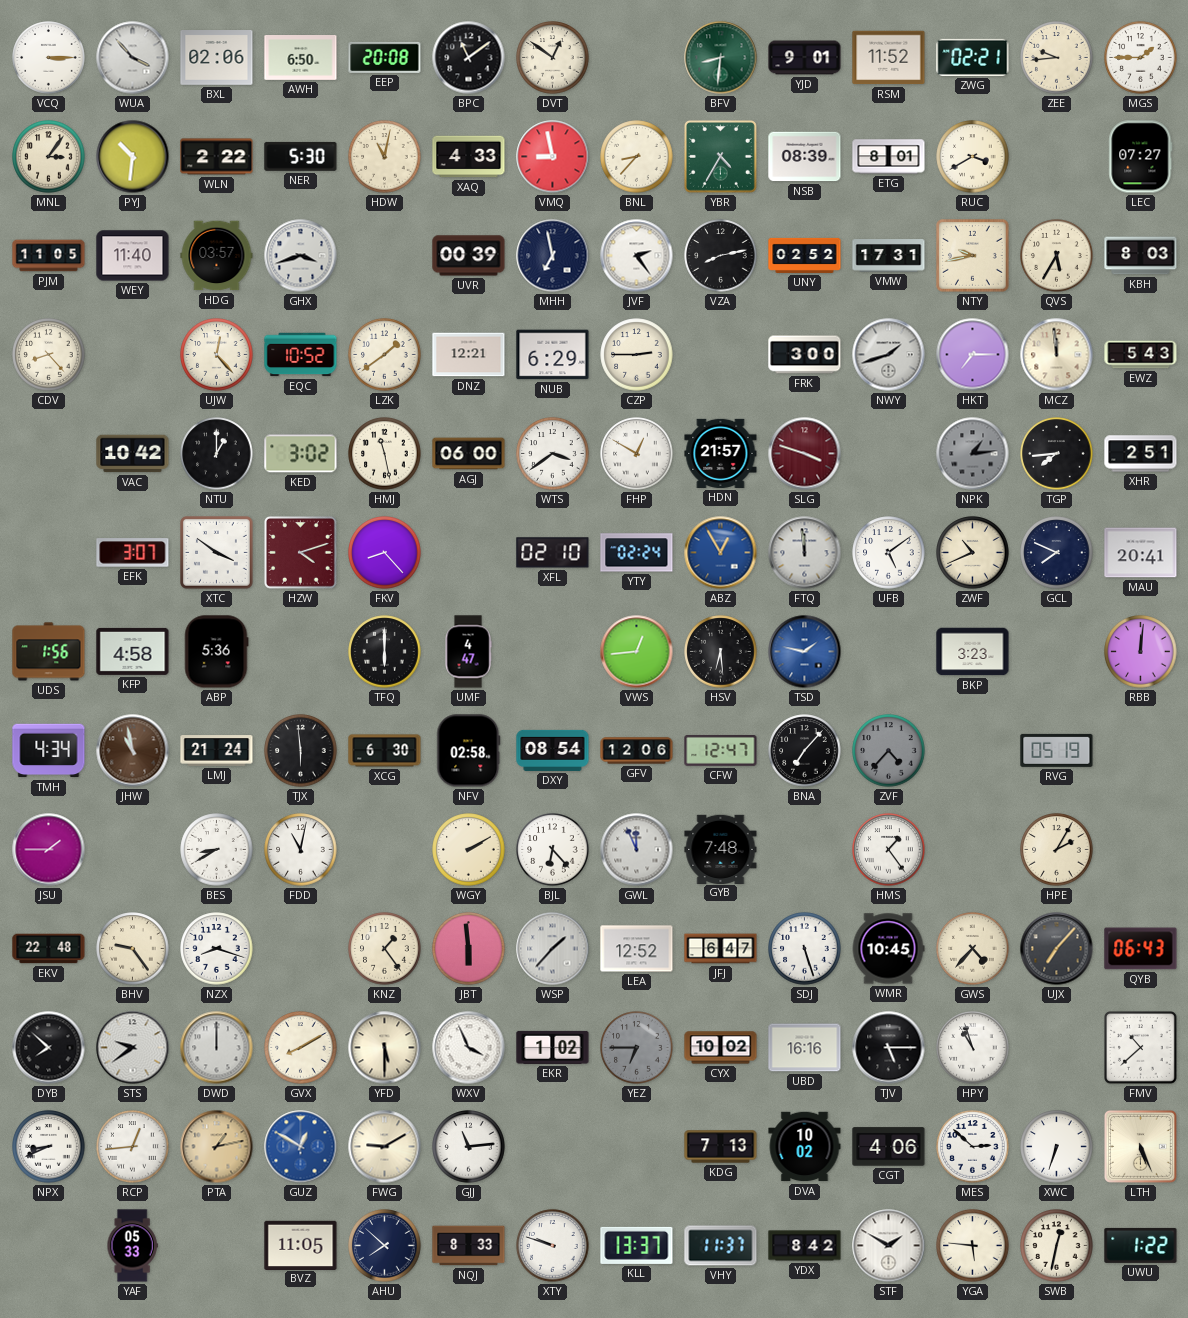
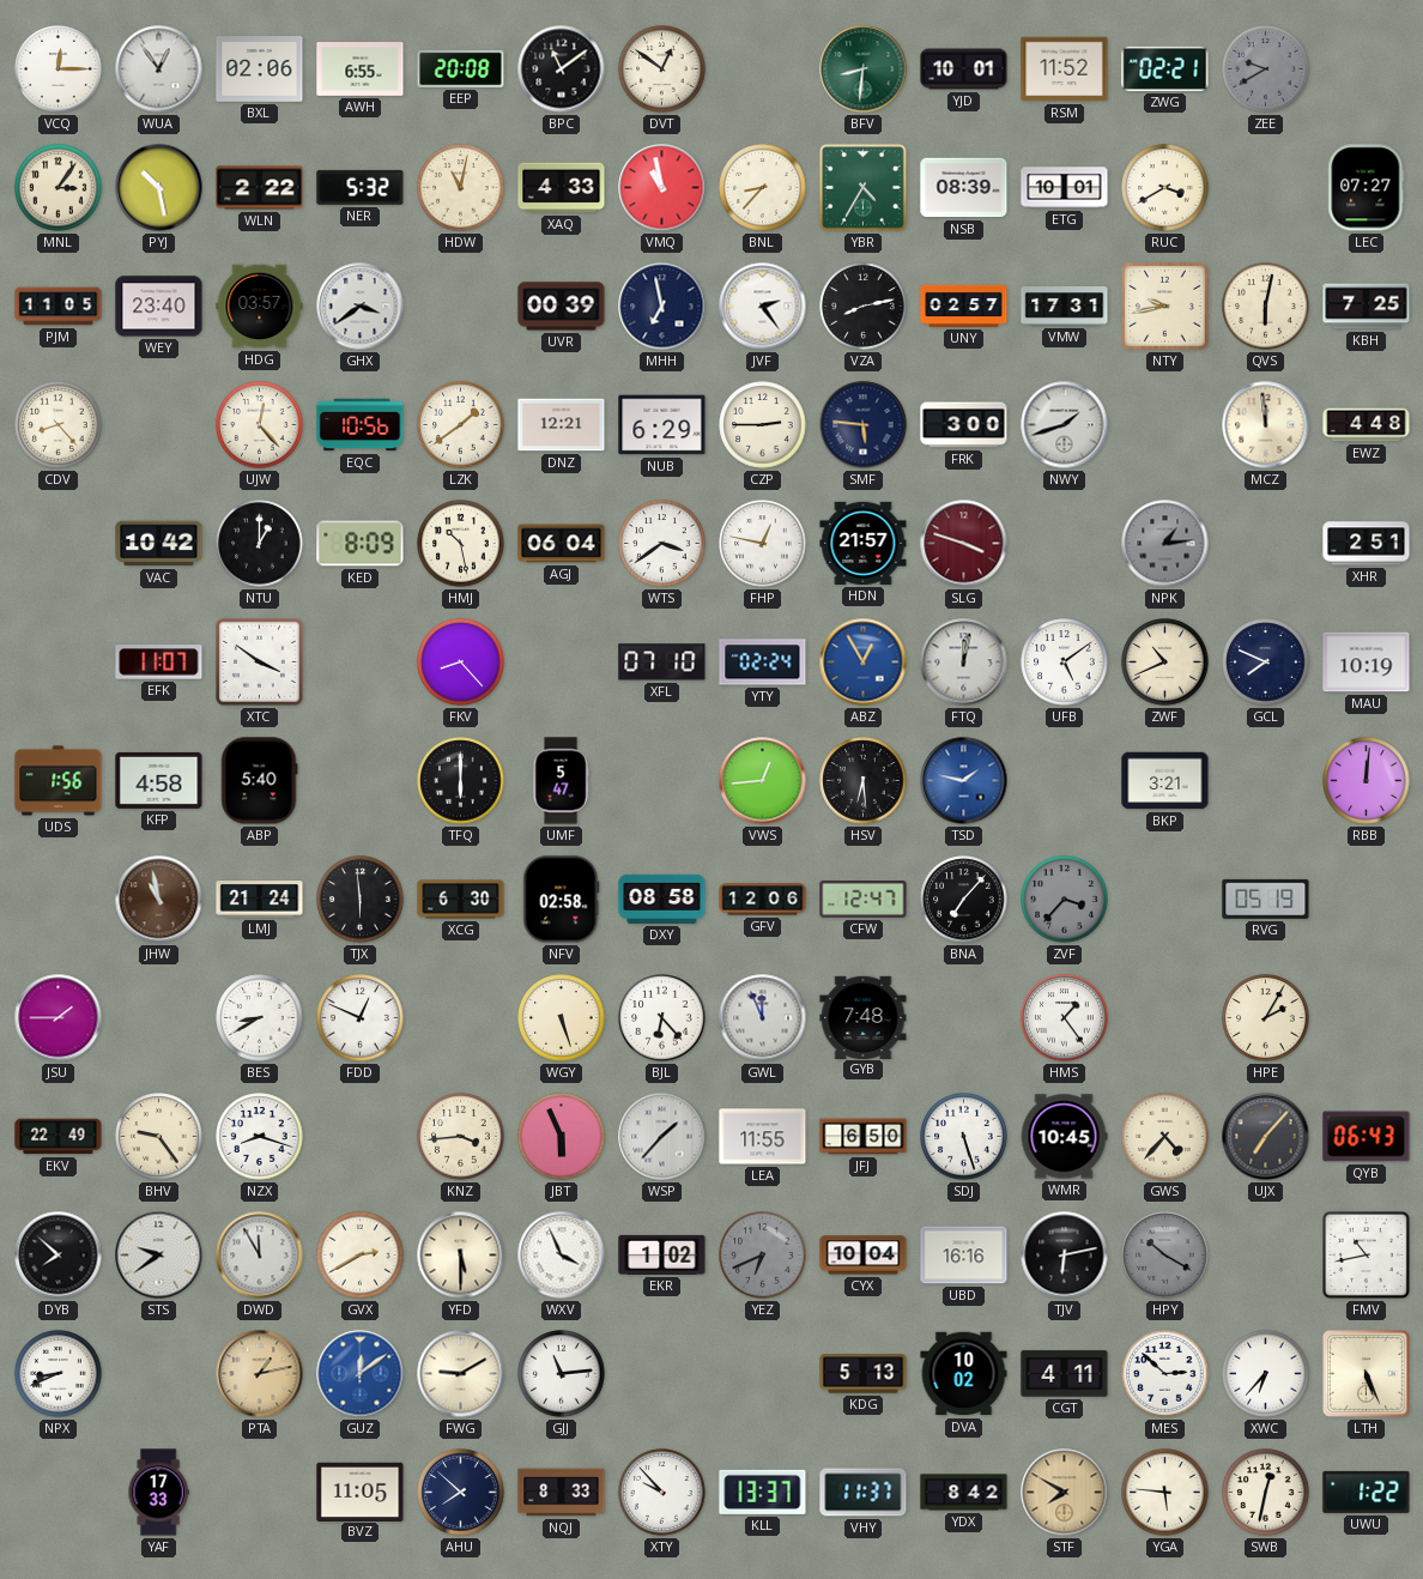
VCQ: 3:15 -> 12:15
WUA: 3:53 -> 12:54
AWH: 6:50 -> 6:55
YJD: 9:01 -> 10:01
ZEE: 9:44 -> 9:40
ZEE dial: cream -> grey
MGS: 1:45 -> none
PYJ: 10:31 -> 10:28
NER: 5:30 -> 5:32
VMQ: 8:58 -> 10:58
ETG: 8:01 -> 10:01
WEY: 11:40 -> 23:40
GHX: 3:42 -> 3:39
UNY: 02:52 -> 02:57
QVS: 5:35 -> 6:02
KBH: 8:03 -> 7:25
EQC: 10:52 -> 10:56
SMF: none -> 5:46
HKT: 7:15 -> none
EWZ: 5:43 -> 4:48
KED: 3:02 -> 8:09
HMJ: 11:28 -> 10:28
AGJ: 06:00 -> 06:04
FHP: 12:50 -> 12:47
TGP: 7:44 -> none
EFK: 3:07 -> 11:07
HZW: 4:12 -> none
XFL: 02:10 -> 07:10
FTQ: 11:59 -> 12:02
MAU: 20:41 -> 10:19
ABP: 5:36 -> 5:40
UMF: 4:47 -> 5:47
BKP: 3:23 -> 3:21
TMH: 4:34 -> none
DXY: 08:54 -> 08:58
ZVF: 4:37 -> 3:37
FDD: 11:02 -> 12:49
WGY: 2:10 -> 5:27
EKV: 22:48 -> 22:49
KNZ: 1:24 -> 3:44
JBT: 5:59 -> 5:56
LEA: 12:52 -> 11:55
JFJ: 6:47 -> 6:50
DWD: 12:00 -> 11:55
GVX: 8:10 -> 2:40
YEZ: 6:45 -> 6:41
CYX: 10:02 -> 10:04
TJV: 5:15 -> 6:13
HPY: 10:57 -> 10:20
HPY dial: white -> grey
FMV: 10:38 -> 10:43
RCP: 12:44 -> none
GUZ: 12:50 -> 12:09
KDG: 7:13 -> 5:13
CGT: 4:06 -> 4:11
XWC: 6:33 -> 6:37
YAF: 05:33 -> 17:33
XTY: 9:48 -> 9:53
STF: 1:50 -> 7:50
STF dial: white -> champagne
